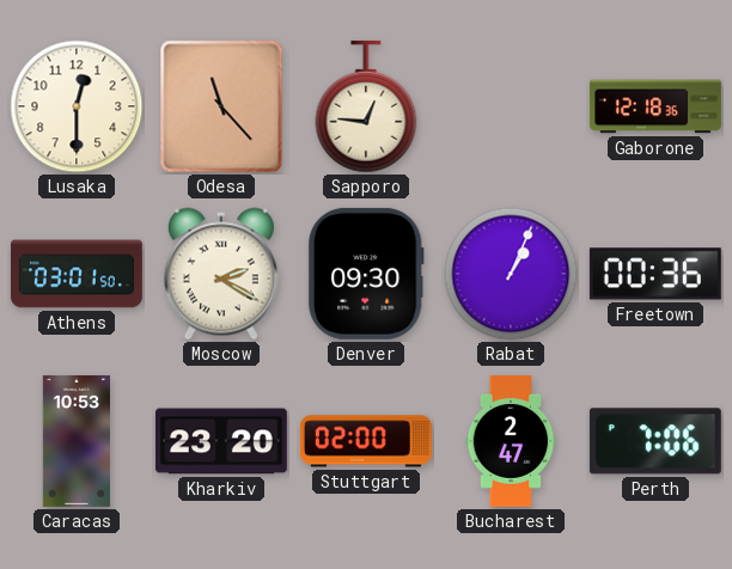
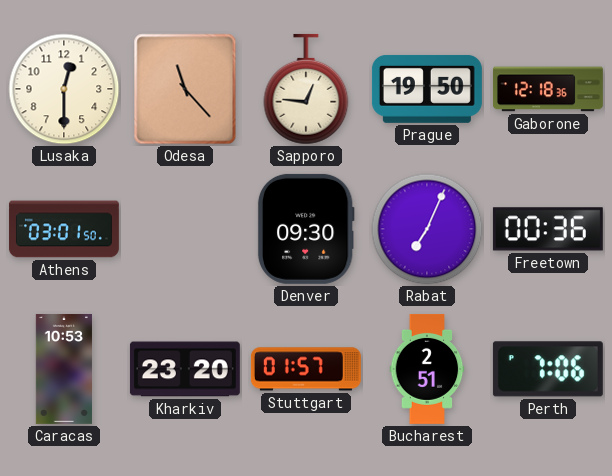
Prague: none -> 19:50
Moscow: 2:20 -> none
Rabat: 1:04 -> 7:04
Stuttgart: 02:00 -> 01:57
Bucharest: 2:47 -> 2:51
